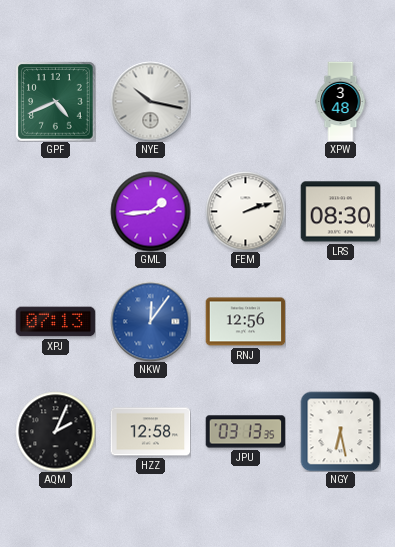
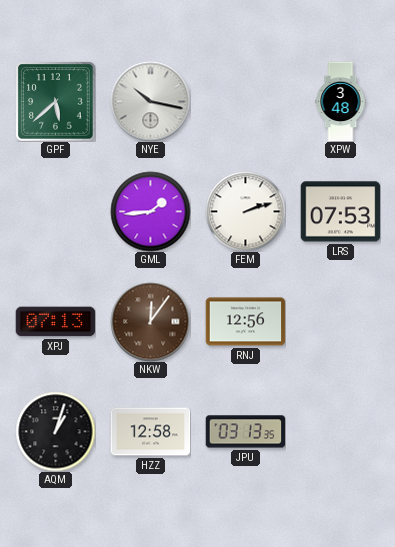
GPF: 4:41 -> 5:38
LRS: 08:30 -> 07:53
NKW dial: blue -> brown
AQM: 2:04 -> 1:03
NGY: 6:28 -> none
